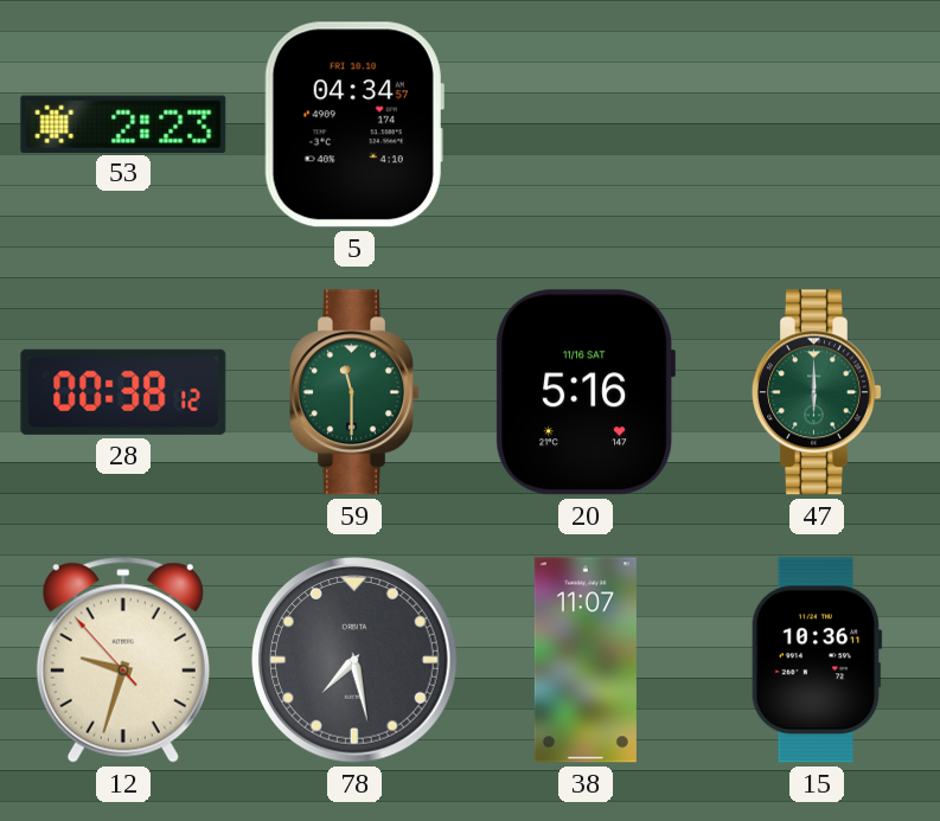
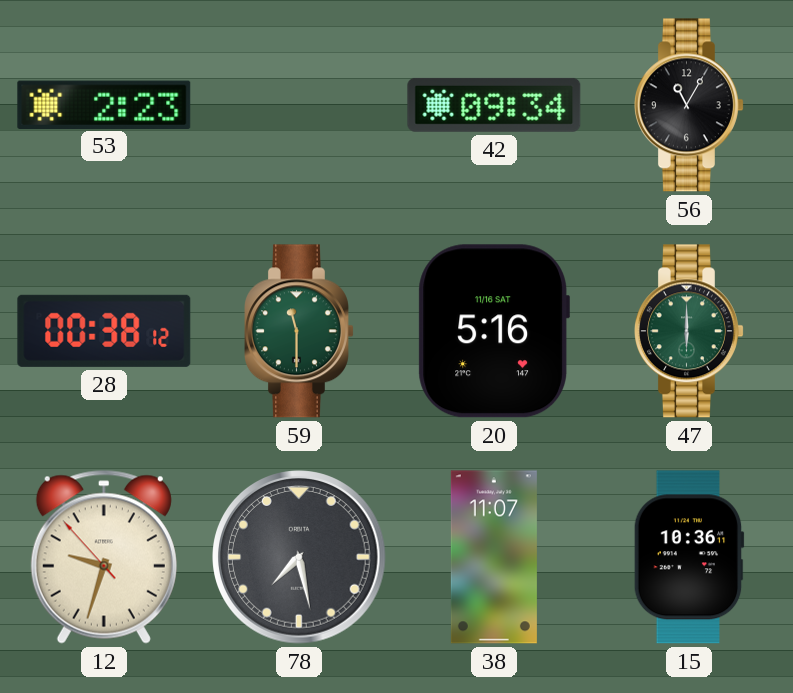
5: 04:34 -> none
42: none -> 09:34
56: none -> 11:05
